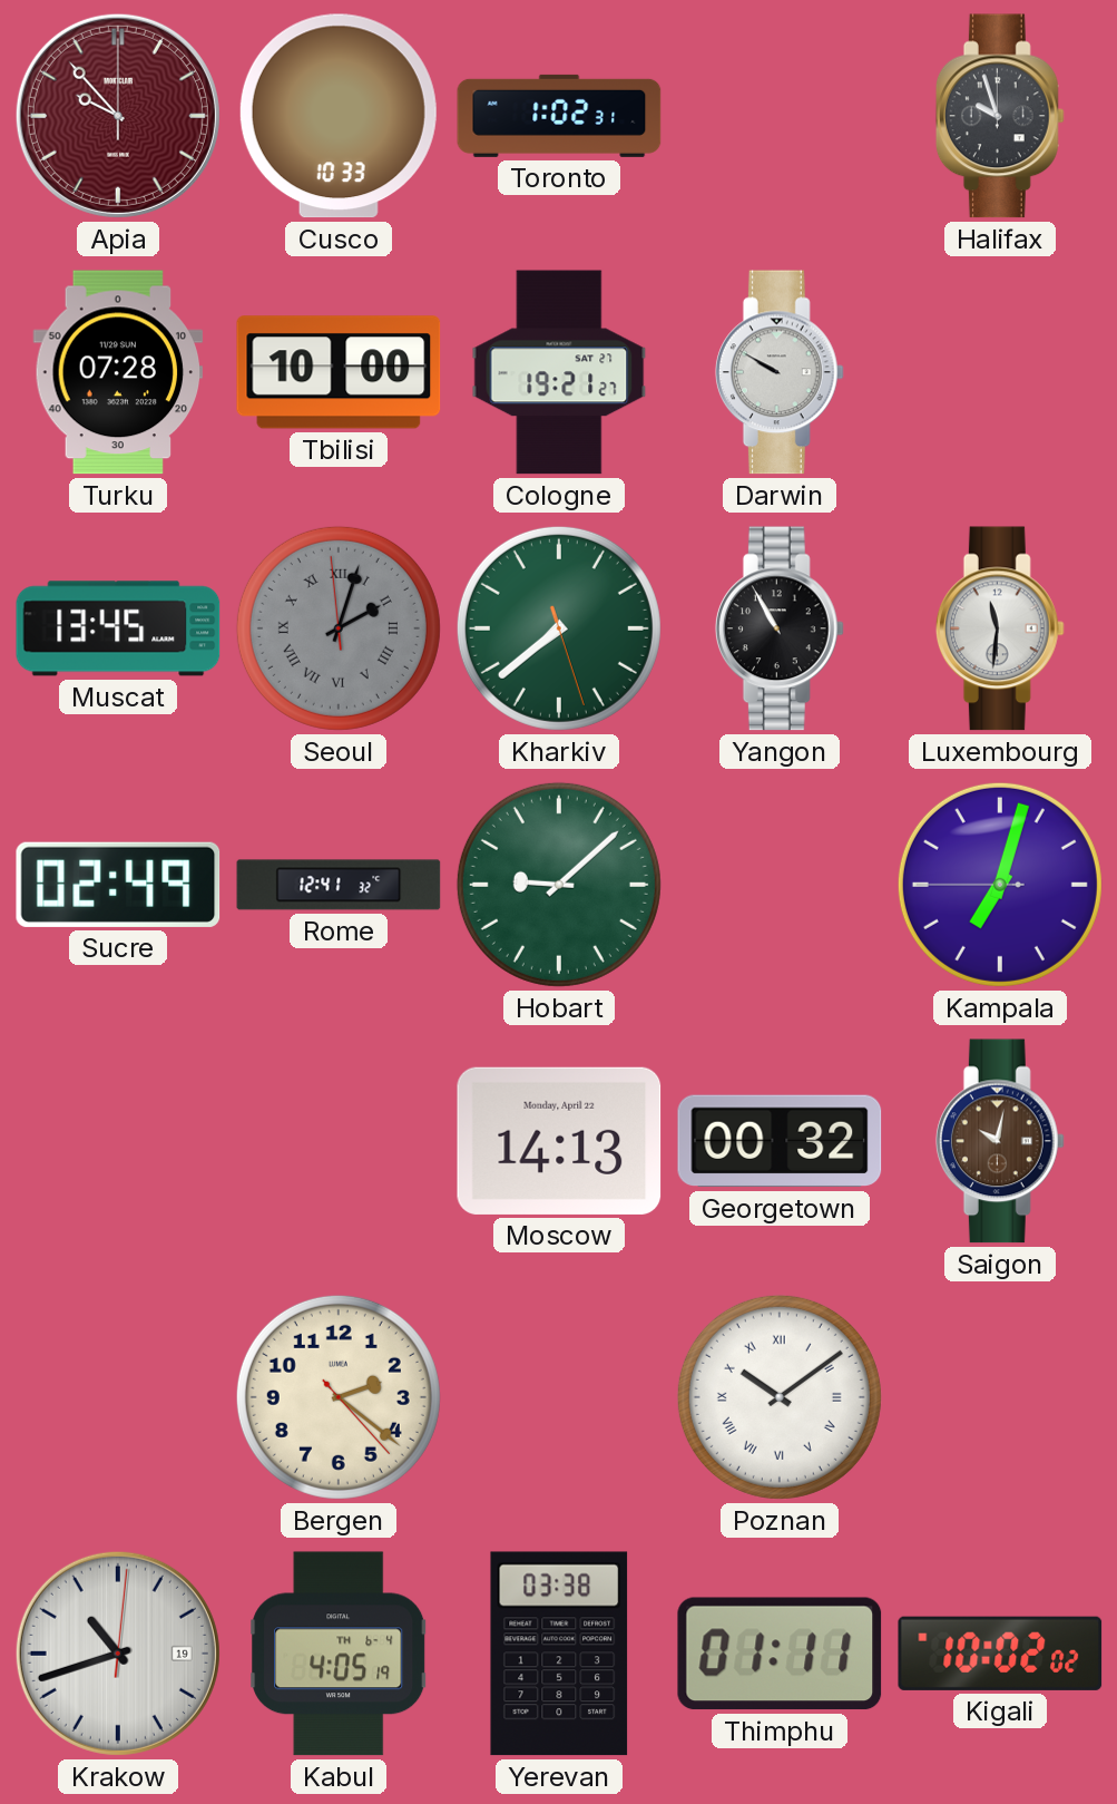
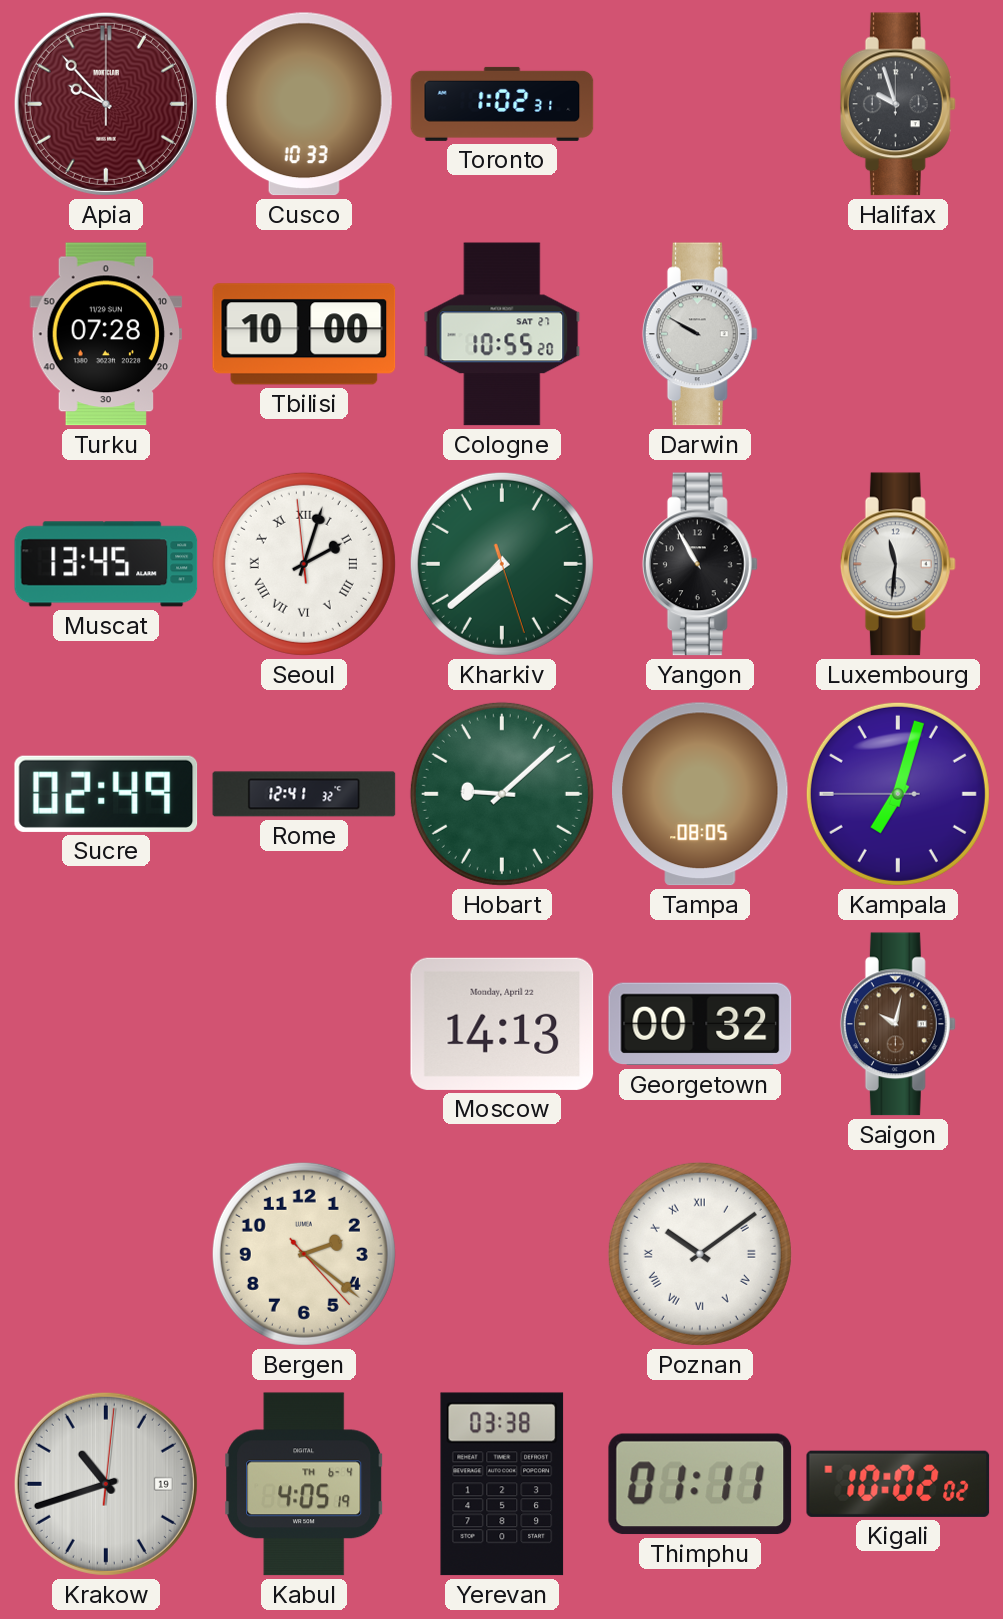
Cologne: 19:21 -> 10:55
Seoul dial: grey -> white
Tampa: none -> 08:05
